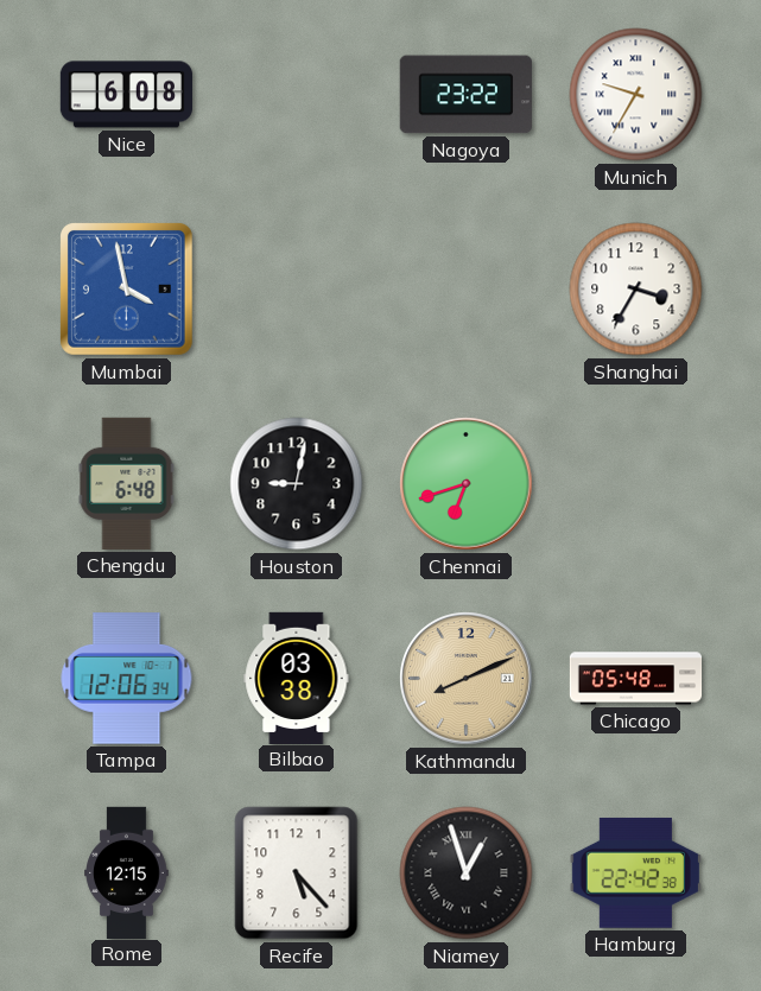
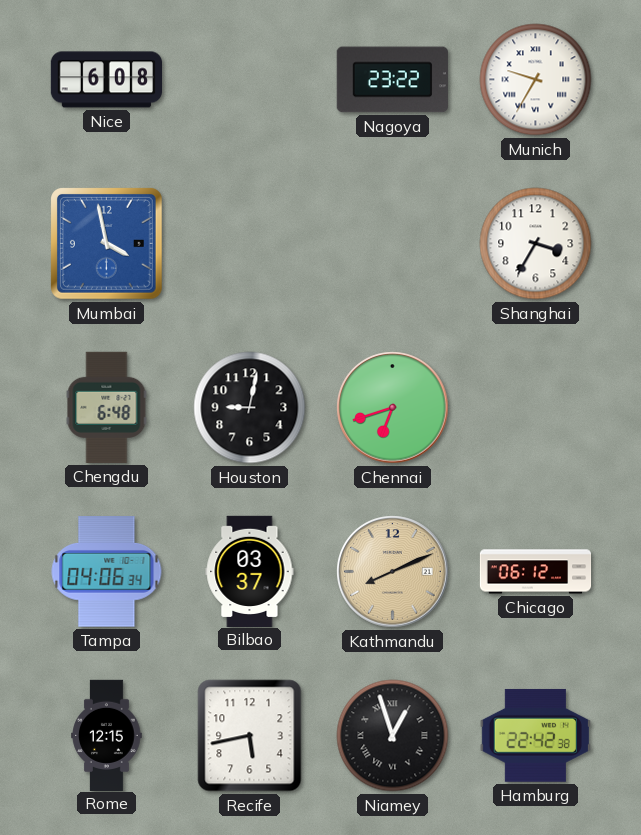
Tampa: 12:06 -> 04:06
Bilbao: 03:38 -> 03:37
Chicago: 05:48 -> 06:12
Recife: 5:23 -> 5:43
